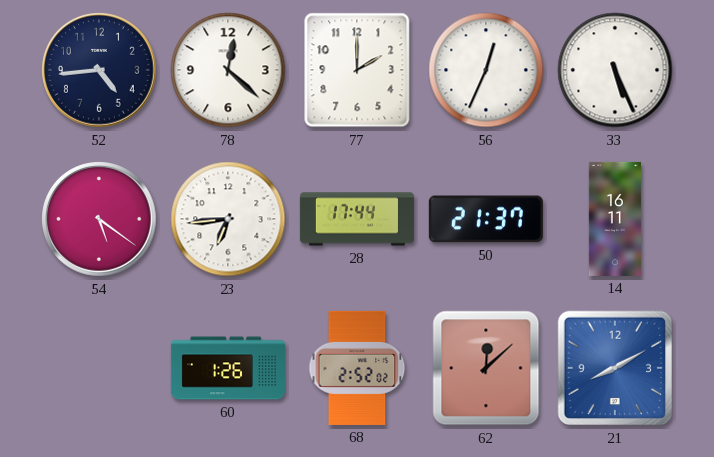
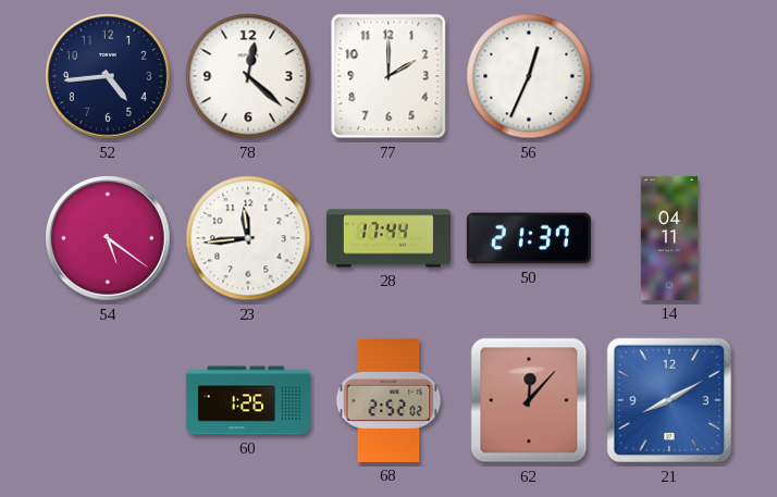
33: 5:26 -> none
23: 6:44 -> 11:44
14: 16:11 -> 04:11
62: 12:08 -> 12:07
